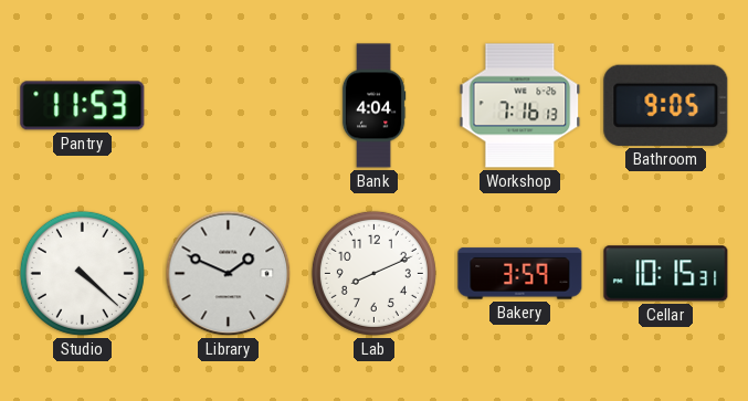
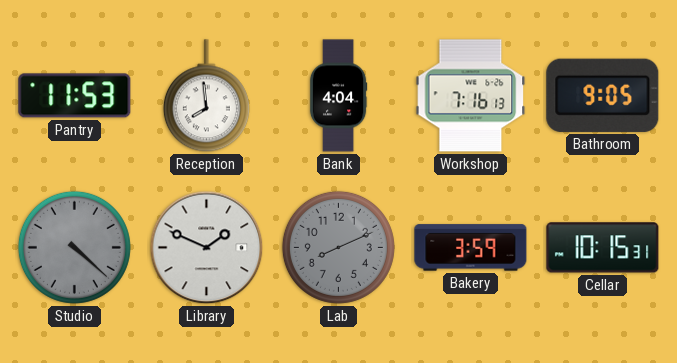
Reception: none -> 7:59
Studio dial: white -> grey
Lab dial: white -> grey
